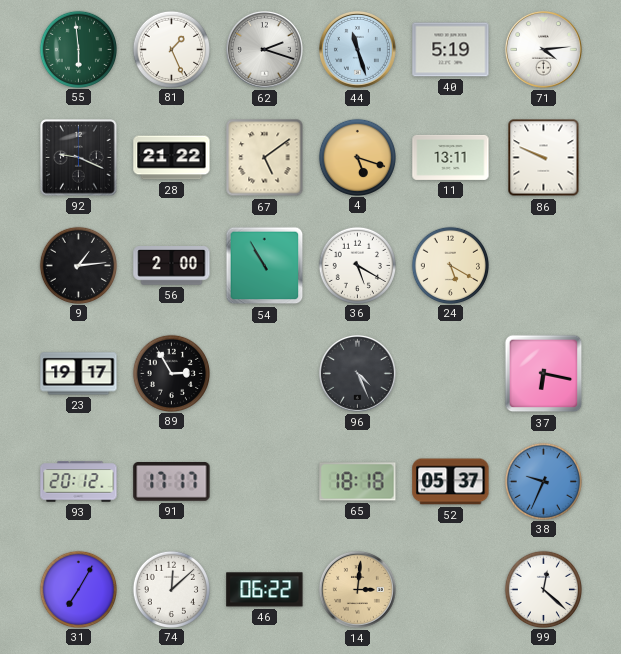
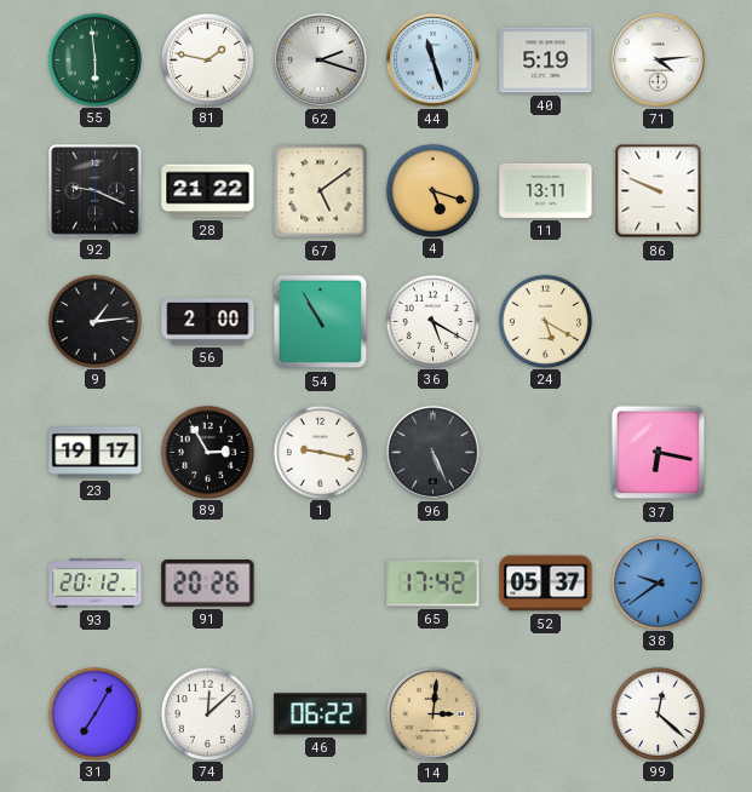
81: 1:26 -> 1:47
1: none -> 9:17
96: 4:26 -> 5:26
91: 17:17 -> 20:26
65: 18:18 -> 17:42
38: 9:34 -> 9:39
